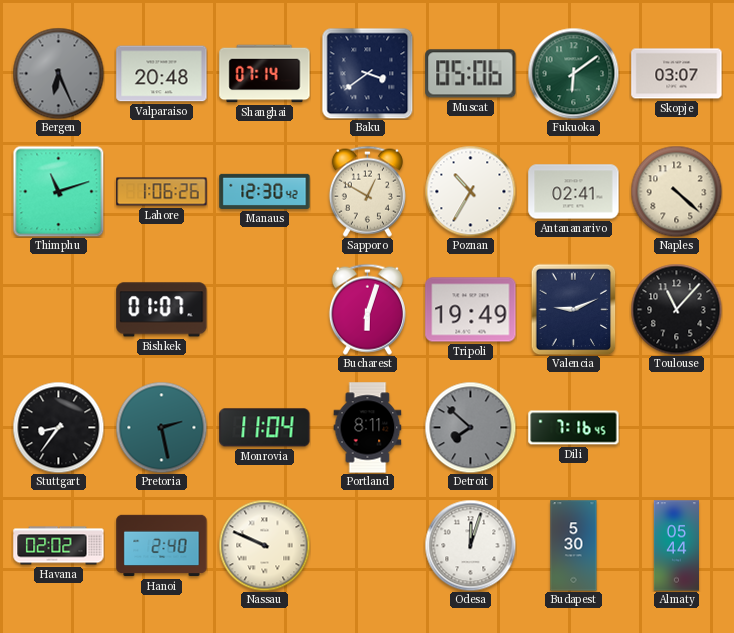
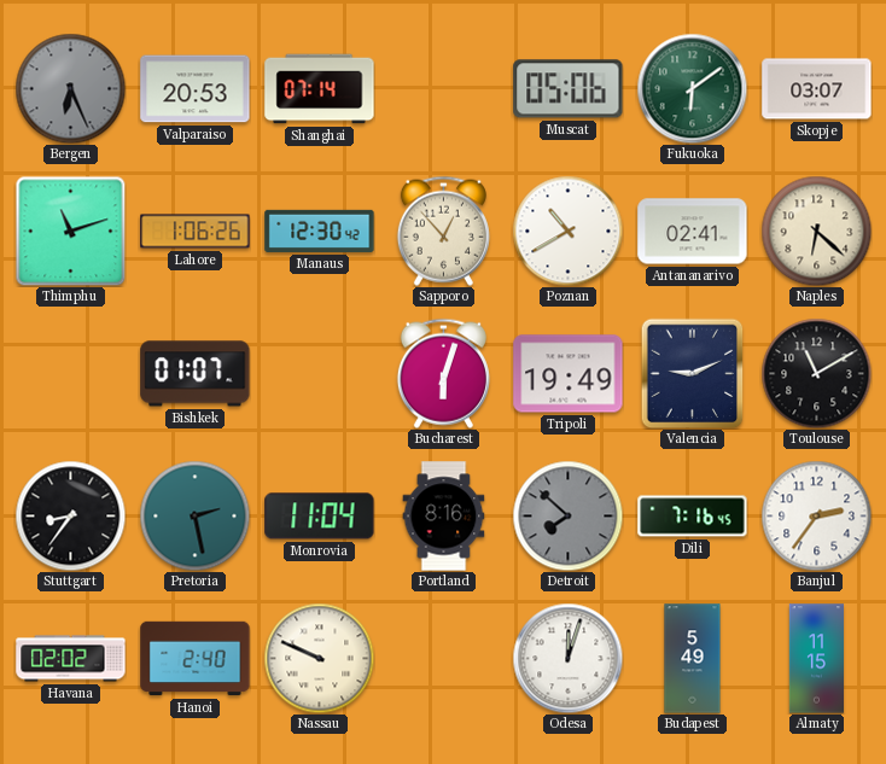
Valparaiso: 20:48 -> 20:53
Baku: 3:39 -> none
Sapporo: 12:50 -> 12:53
Poznan: 10:35 -> 10:40
Naples: 4:22 -> 6:22
Toulouse: 11:07 -> 11:10
Portland: 8:11 -> 8:16
Banjul: none -> 2:36
Budapest: 5:30 -> 5:49
Almaty: 05:44 -> 11:15
